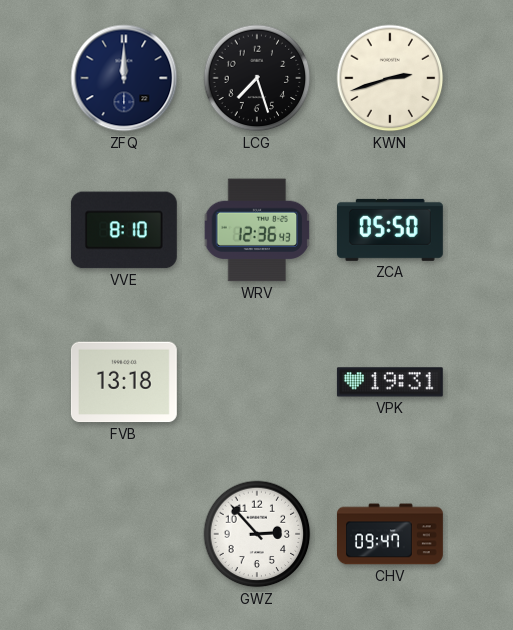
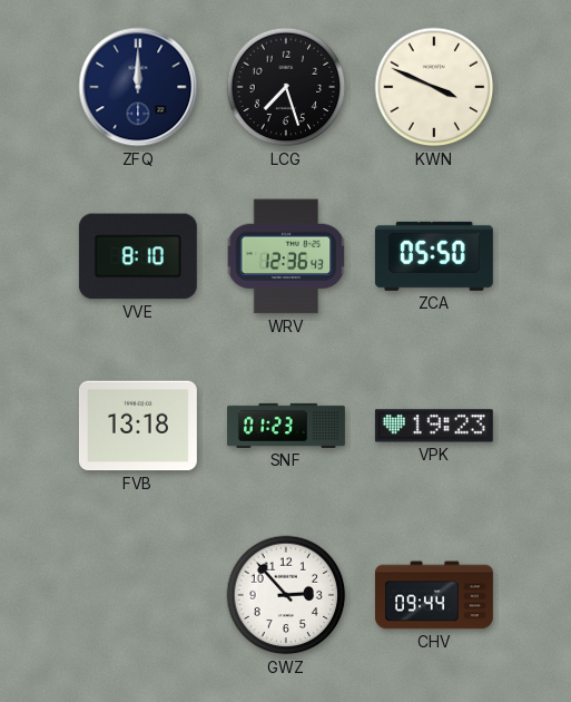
KWN: 2:42 -> 3:49
SNF: none -> 01:23
VPK: 19:31 -> 19:23
CHV: 09:47 -> 09:44
